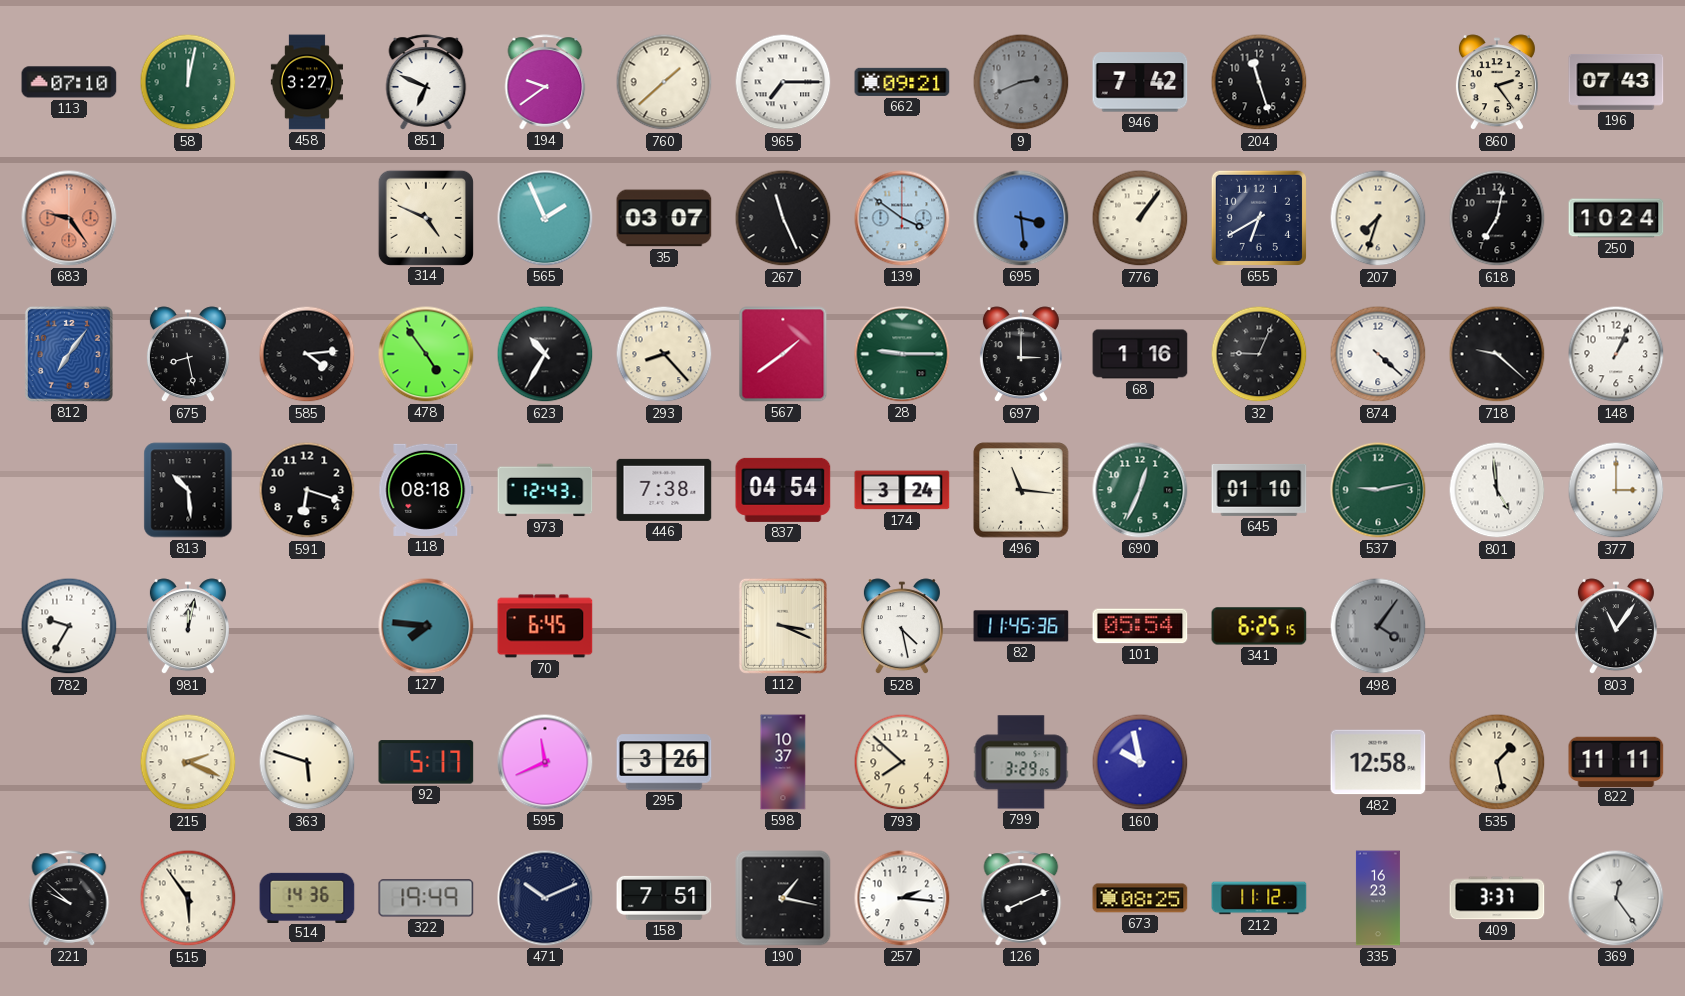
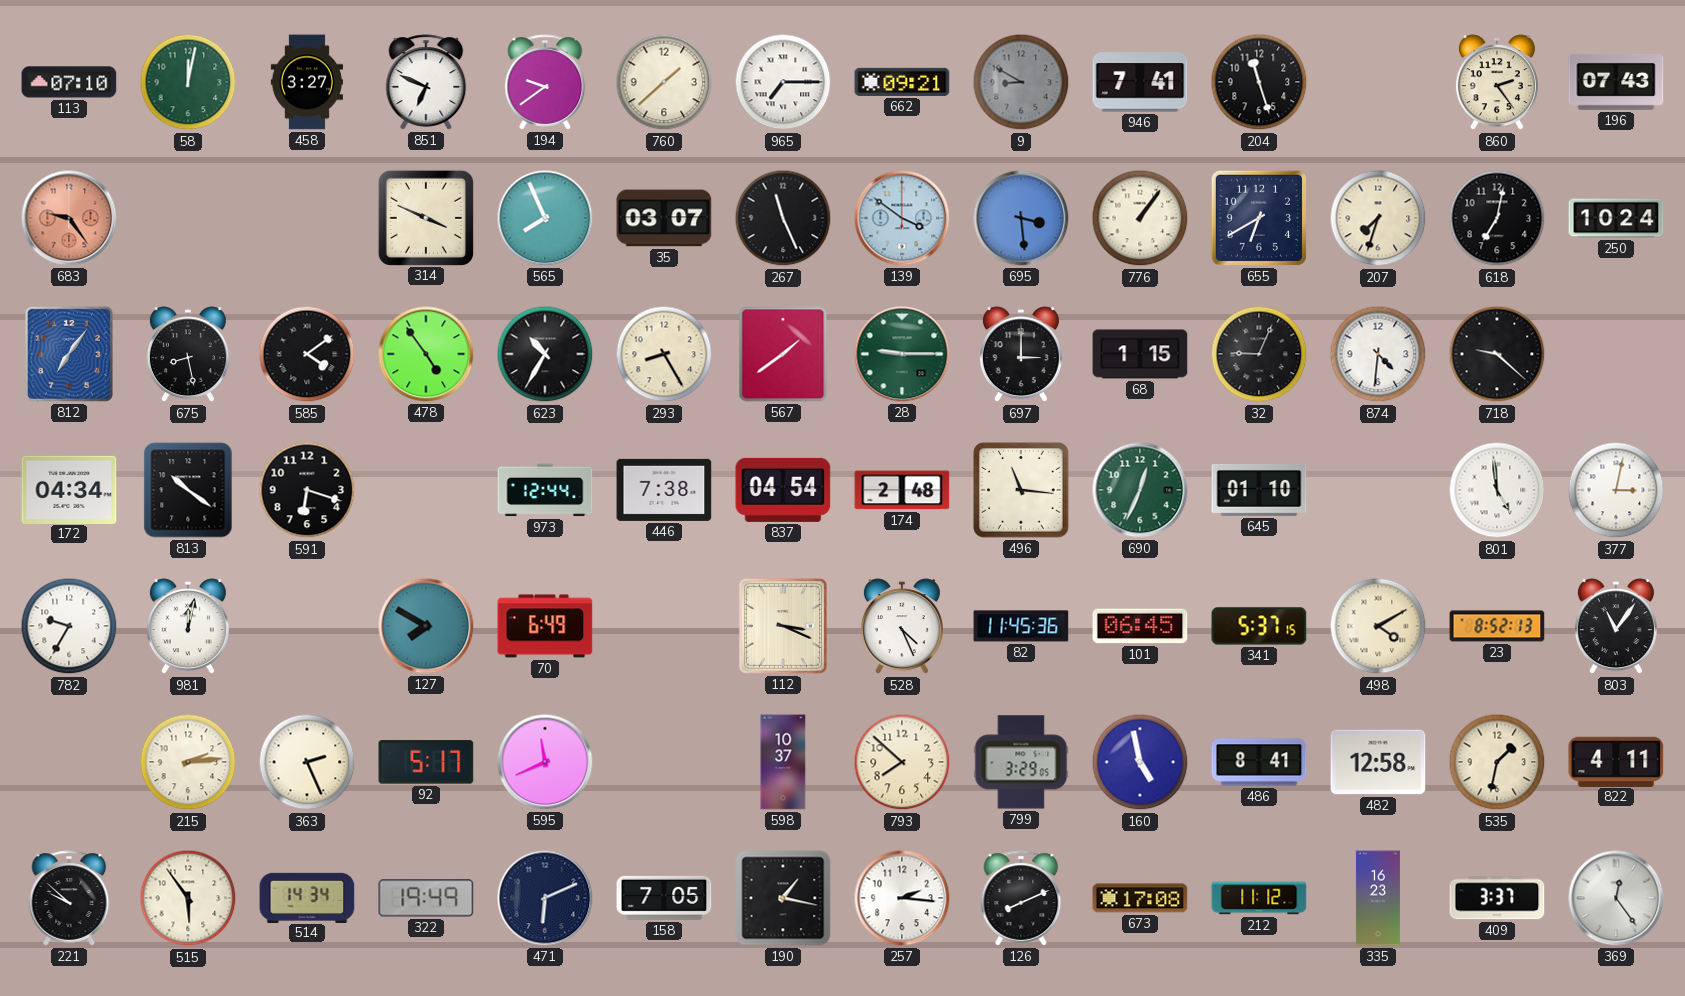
9: 2:41 -> 8:50
946: 7:42 -> 7:41
314: 4:49 -> 3:49
565: 1:56 -> 7:56
585: 4:14 -> 4:09
293: 8:23 -> 8:25
68: 1:16 -> 1:15
874: 4:22 -> 4:31
148: 1:04 -> none
172: none -> 04:34
813: 10:29 -> 10:21
118: 08:18 -> none
973: 12:43 -> 12:44
174: 3:24 -> 2:48
537: 9:13 -> none
377: 3:00 -> 3:02
127: 7:46 -> 7:50
70: 6:45 -> 6:49
528: 4:28 -> 4:26
101: 05:54 -> 06:45
341: 6:25 -> 5:37
498: 4:06 -> 4:10
498 dial: grey -> cream
23: none -> 8:52
215: 2:19 -> 2:14
363: 5:48 -> 2:26
295: 3:26 -> none
160: 9:58 -> 4:58
486: none -> 8:41
535: 1:28 -> 1:32
822: 11:11 -> 4:11
514: 14:36 -> 14:34
471: 10:11 -> 6:11
158: 7:51 -> 7:05
673: 08:25 -> 17:08
